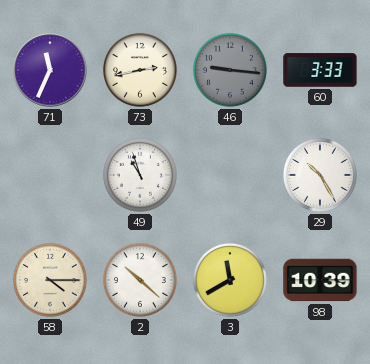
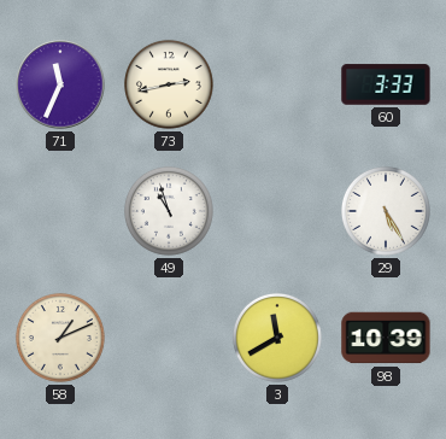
46: 9:16 -> none
29: 10:25 -> 5:25
58: 4:15 -> 1:11
2: 10:22 -> none
